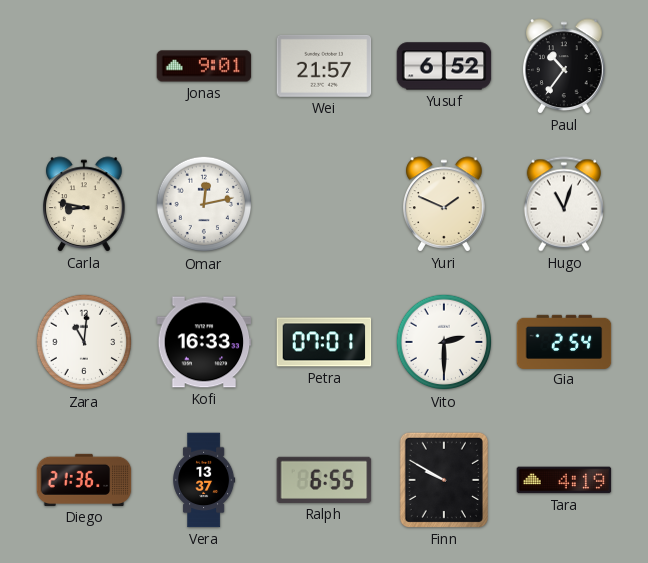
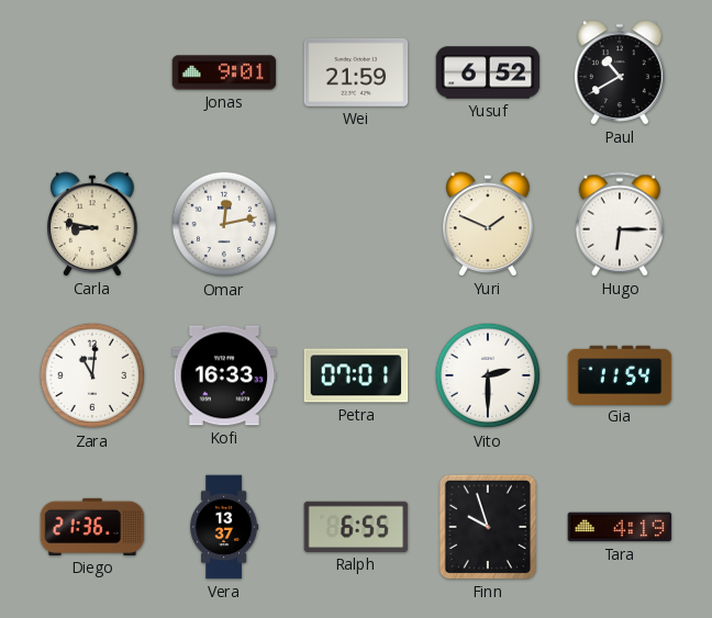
Wei: 21:57 -> 21:59
Paul: 10:36 -> 10:40
Hugo: 11:03 -> 6:15
Gia: 2:54 -> 11:54
Finn: 9:50 -> 9:57
